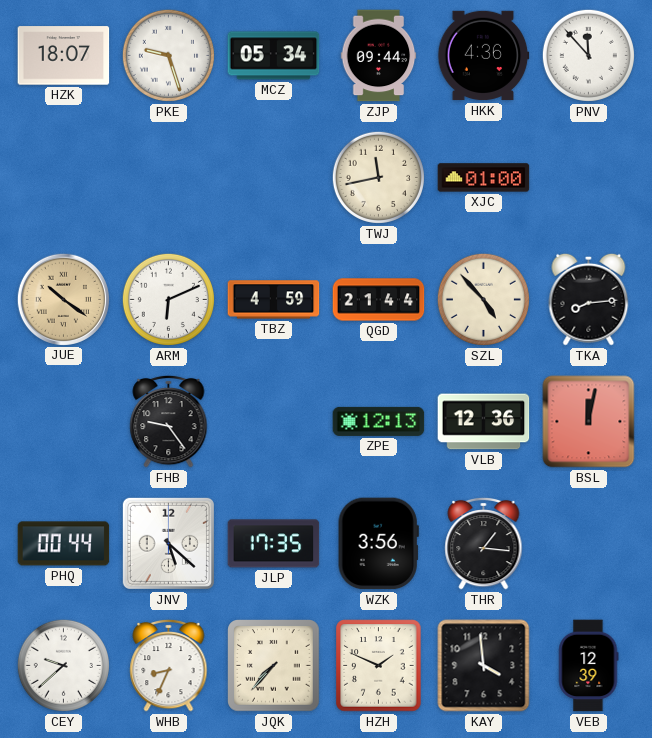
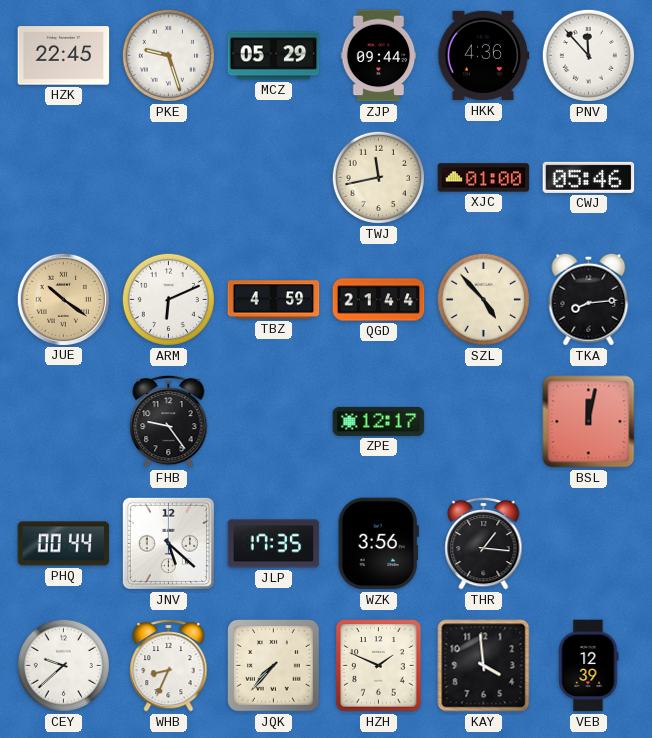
HZK: 18:07 -> 22:45
MCZ: 05:34 -> 05:29
CWJ: none -> 05:46
ZPE: 12:13 -> 12:17
VLB: 12:36 -> none
